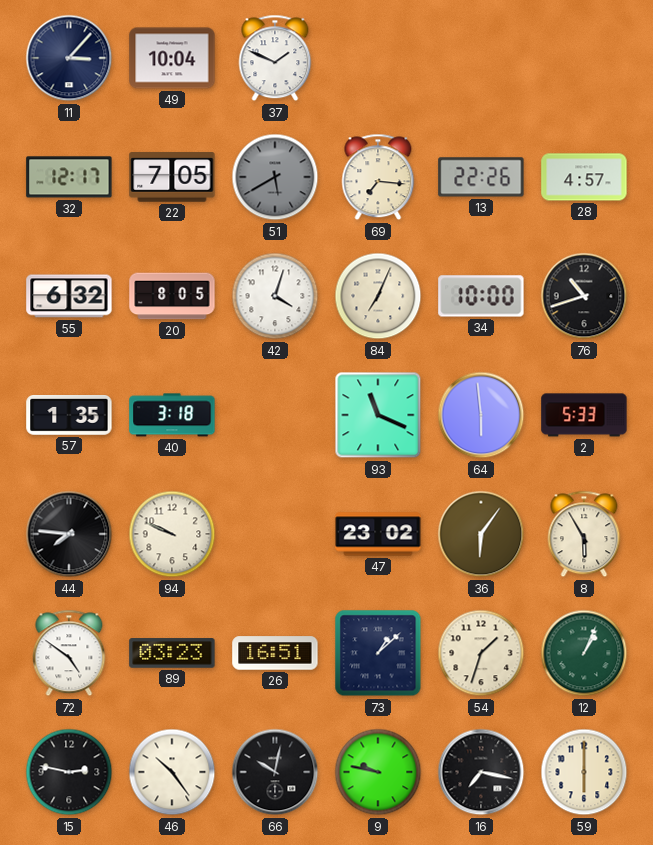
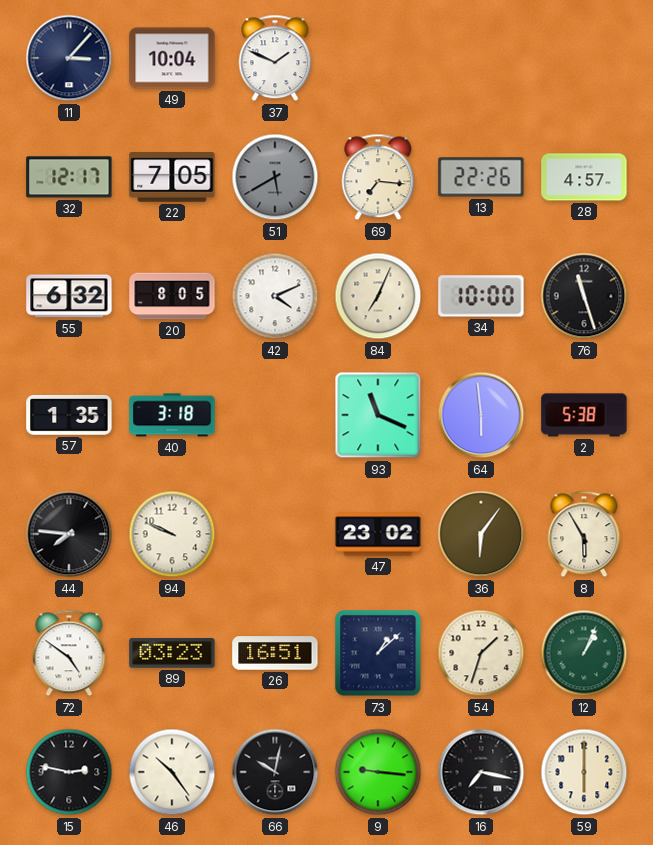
42: 4:03 -> 4:11
76: 10:42 -> 11:27
2: 5:33 -> 5:38
9: 9:47 -> 9:16
